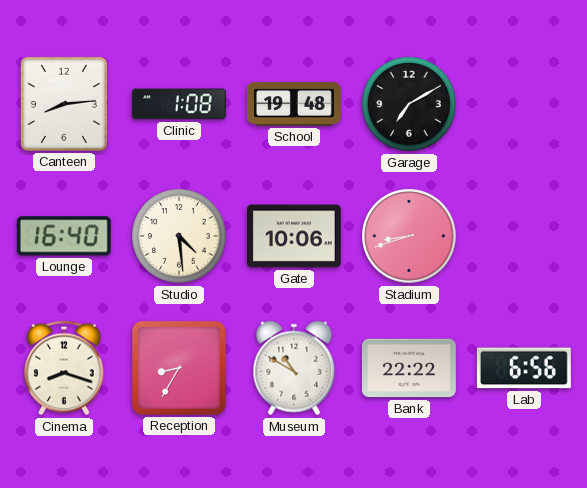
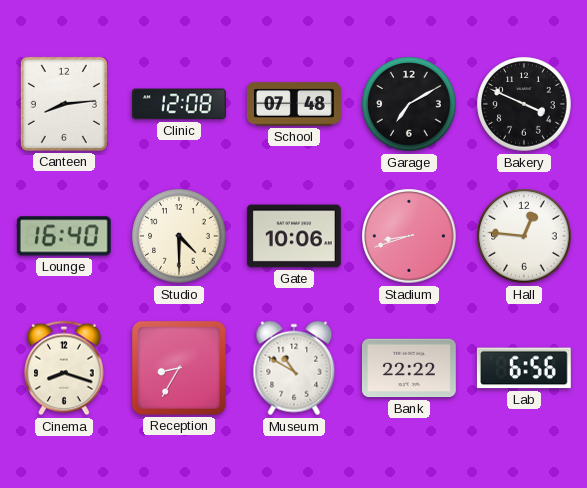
Clinic: 1:08 -> 12:08
School: 19:48 -> 07:48
Bakery: none -> 3:49
Studio: 4:29 -> 4:30
Hall: none -> 12:46
